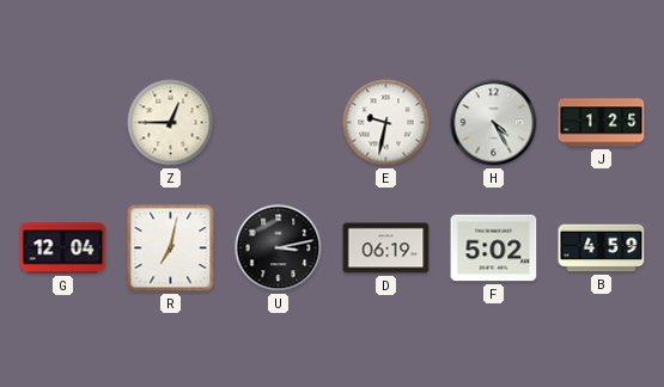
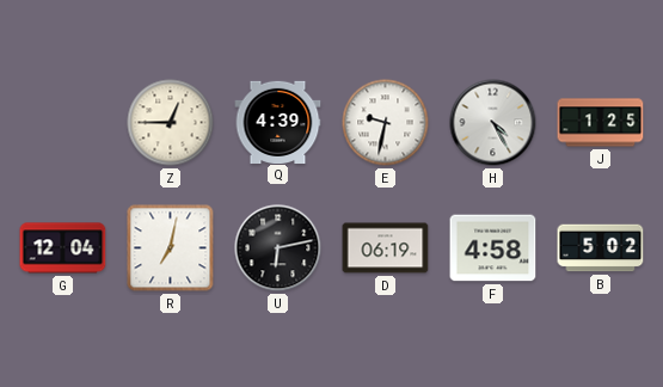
Q: none -> 4:39
U: 3:13 -> 6:13
F: 5:02 -> 4:58
B: 4:59 -> 5:02
